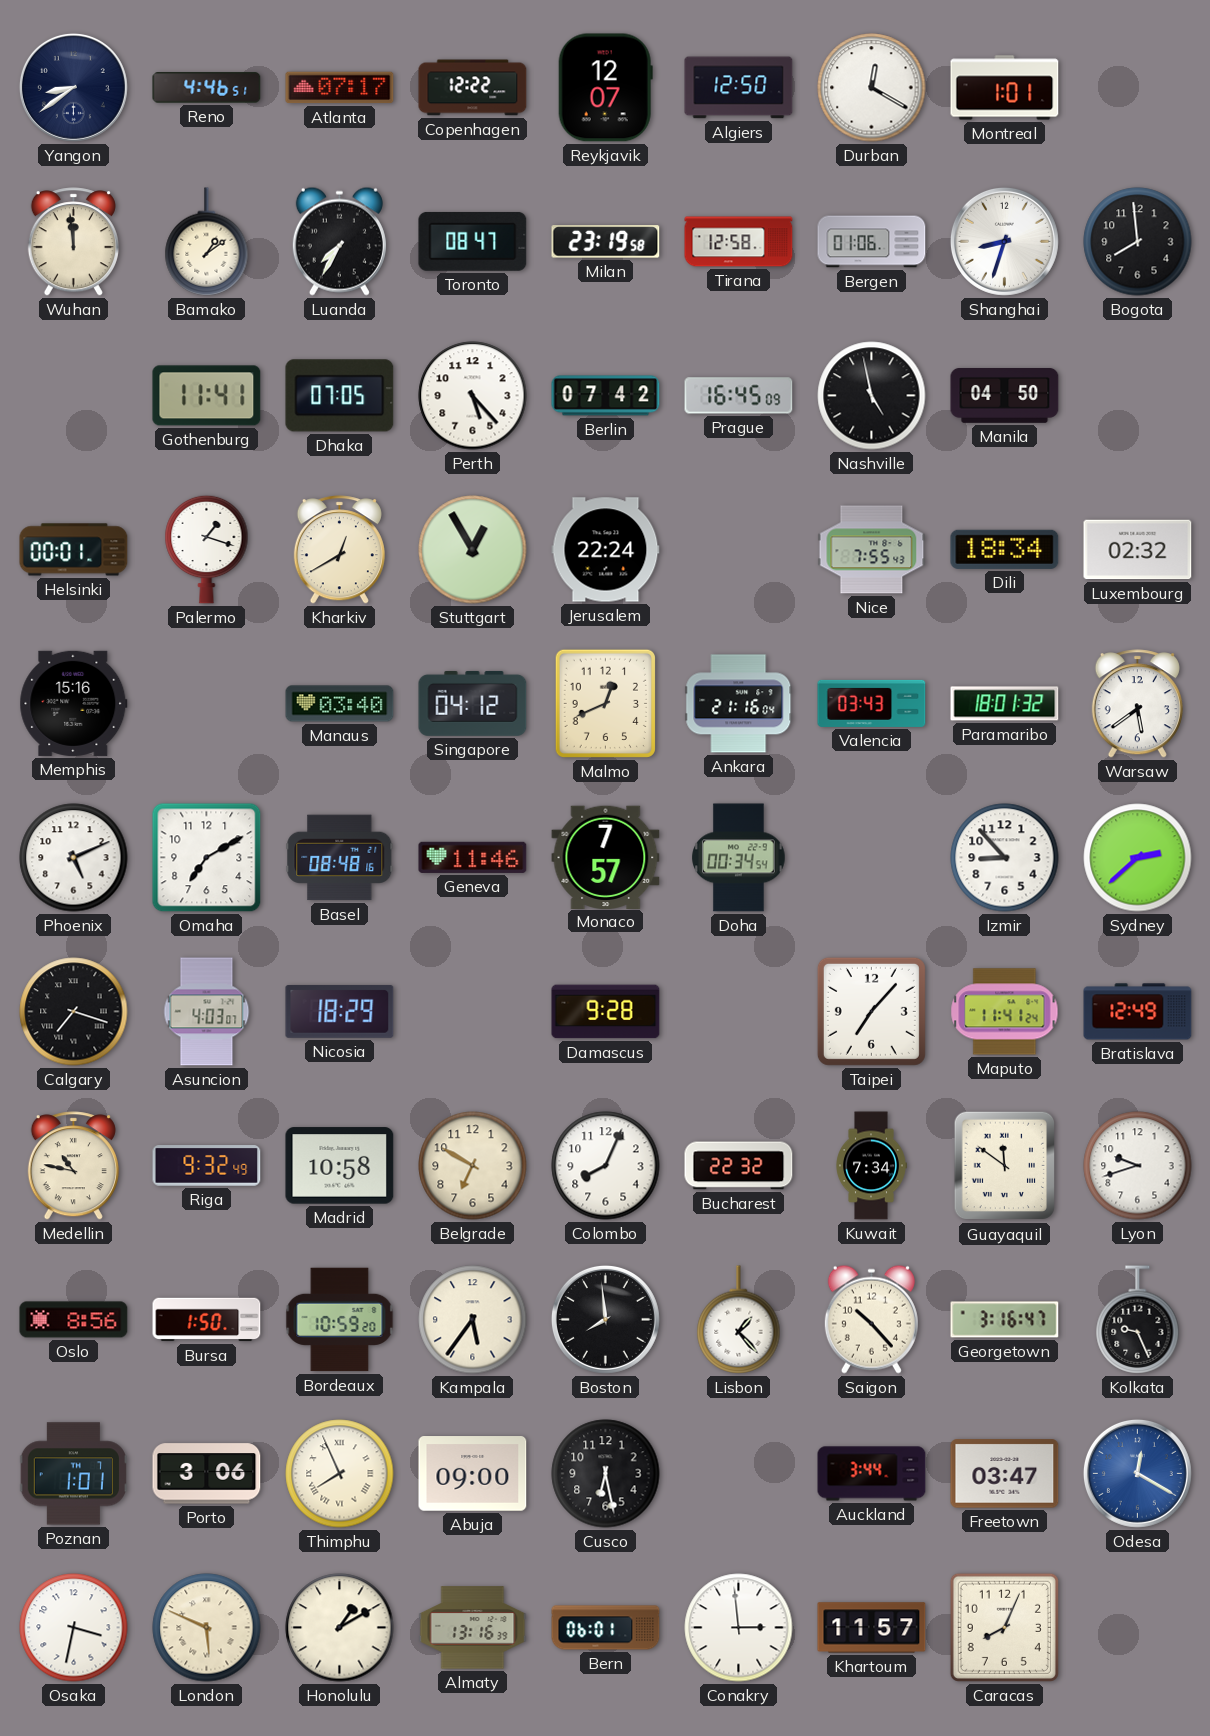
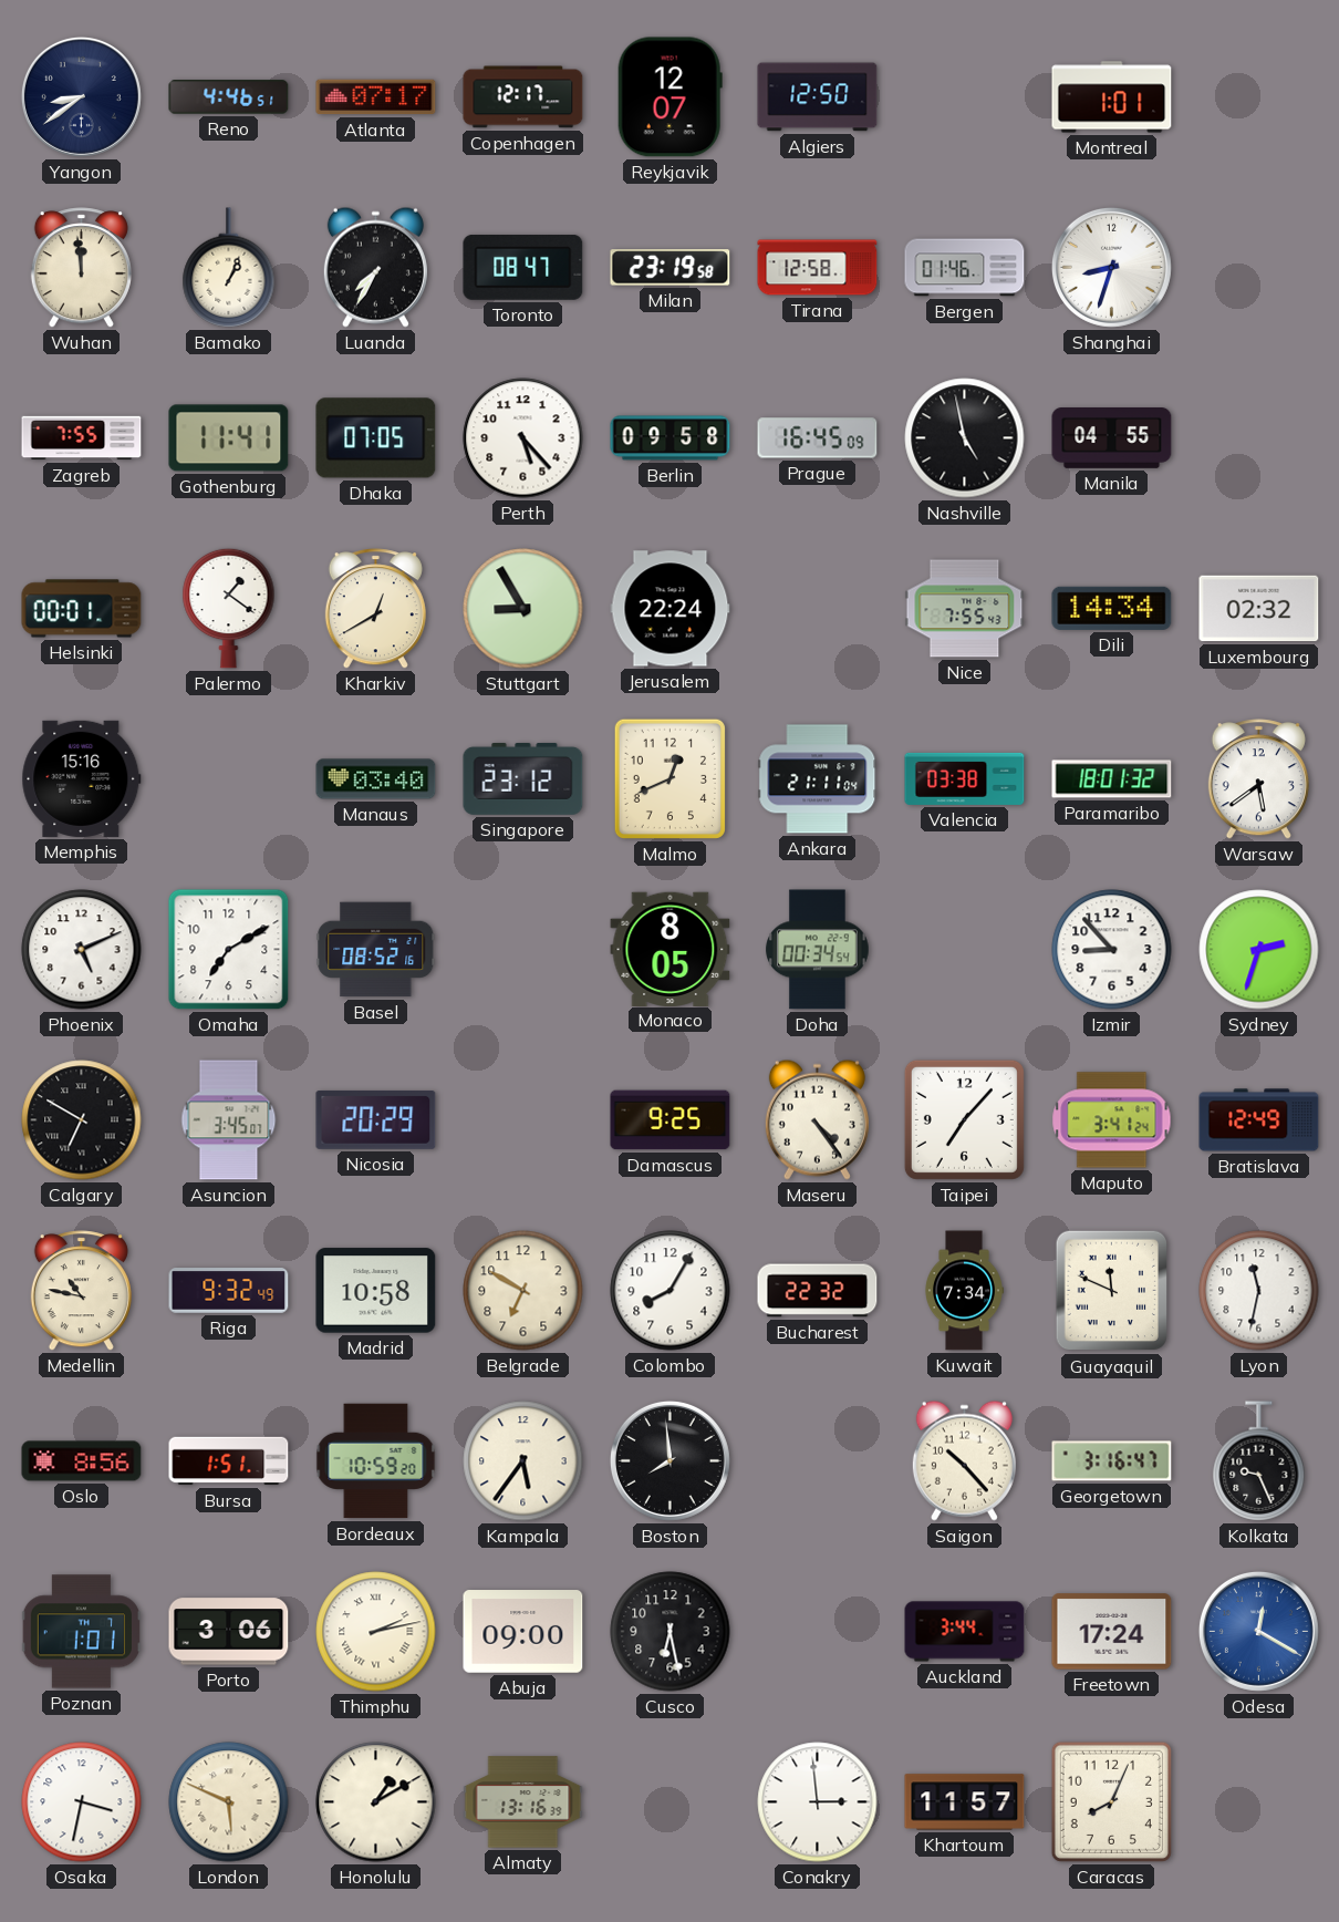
Copenhagen: 12:22 -> 12:17
Durban: 12:20 -> none
Bamako: 1:09 -> 1:04
Bergen: 01:06 -> 01:46
Bogota: 7:59 -> none
Zagreb: none -> 7:55
Berlin: 07:42 -> 09:58
Manila: 04:50 -> 04:55
Palermo: 1:18 -> 1:21
Stuttgart: 12:55 -> 8:55
Dili: 18:34 -> 14:34
Singapore: 04:12 -> 23:12
Ankara: 21:16 -> 21:11
Valencia: 03:43 -> 03:38
Basel: 08:48 -> 08:52
Geneva: 11:46 -> none
Monaco: 7:57 -> 8:05
Sydney: 2:38 -> 2:33
Calgary: 7:18 -> 6:50
Asuncion: 4:03 -> 3:45
Nicosia: 18:29 -> 20:29
Damascus: 9:28 -> 9:25
Maseru: none -> 4:24
Maputo: 11:41 -> 3:41
Colombo: 8:04 -> 8:05
Guayaquil: 11:51 -> 11:49
Lyon: 9:42 -> 11:32
Bursa: 1:50 -> 1:51
Lisbon: 1:23 -> none
Thimphu: 7:56 -> 2:13
Freetown: 03:47 -> 17:24
Bern: 06:01 -> none
